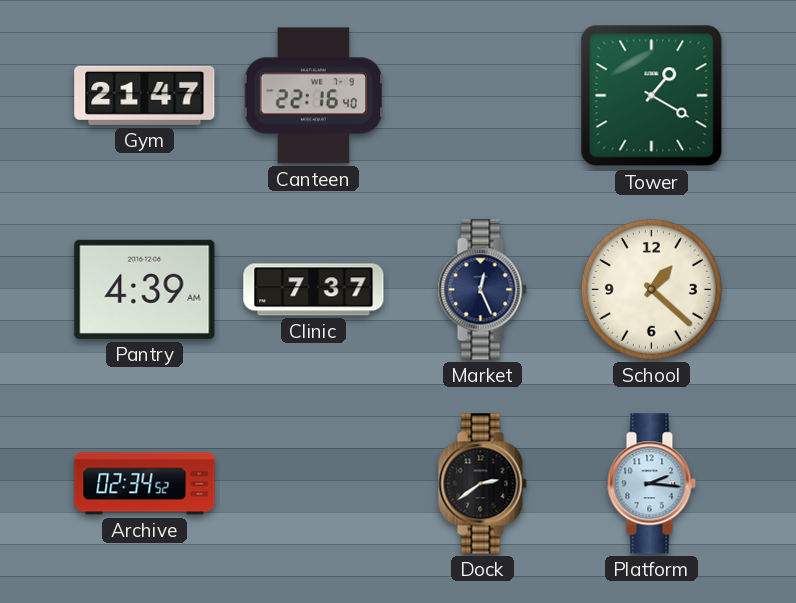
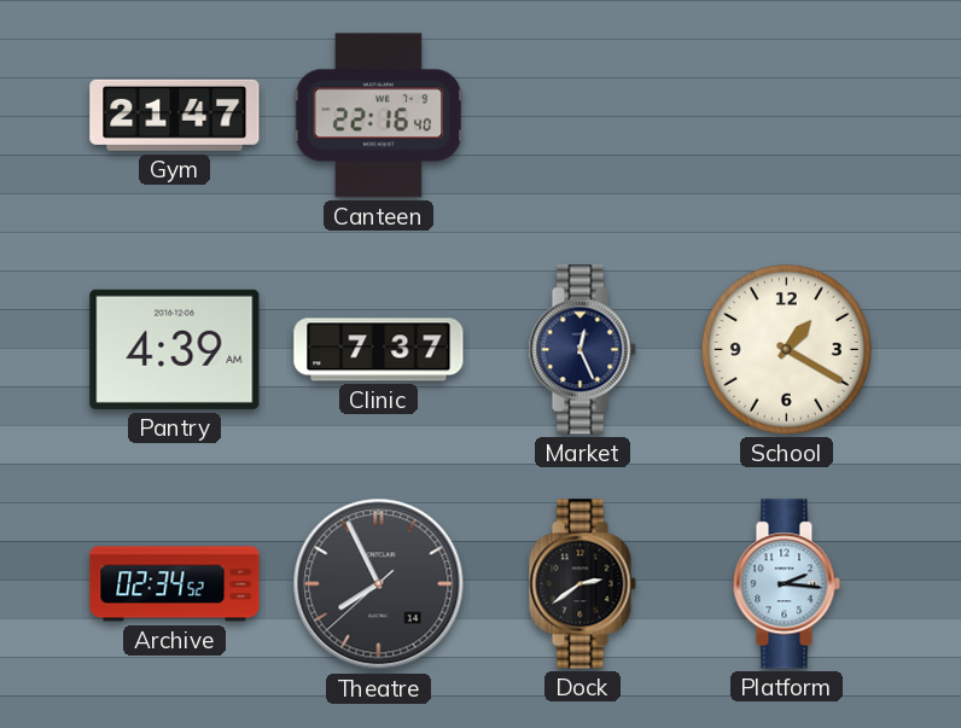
Tower: 1:20 -> none
School: 1:22 -> 1:20
Theatre: none -> 7:55
